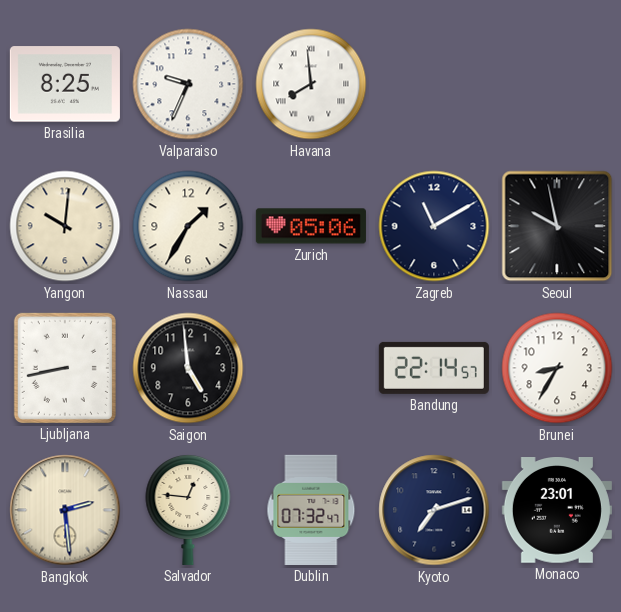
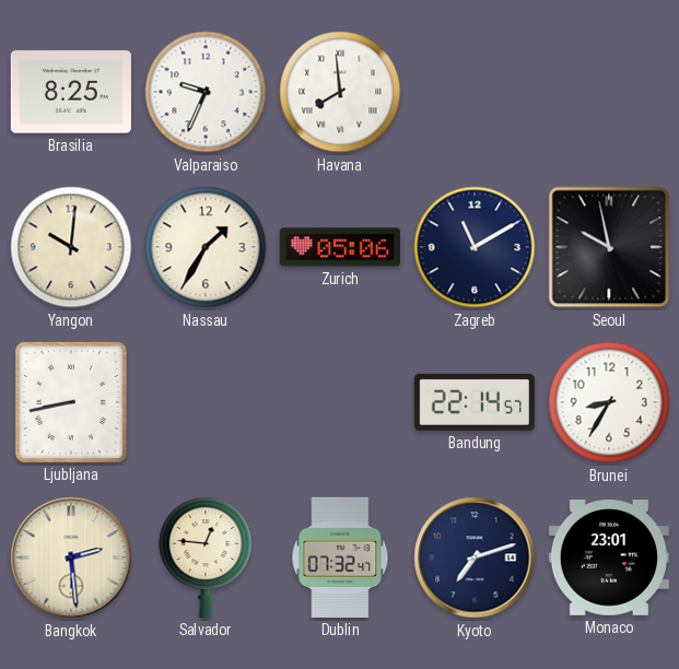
Saigon: 4:59 -> none
